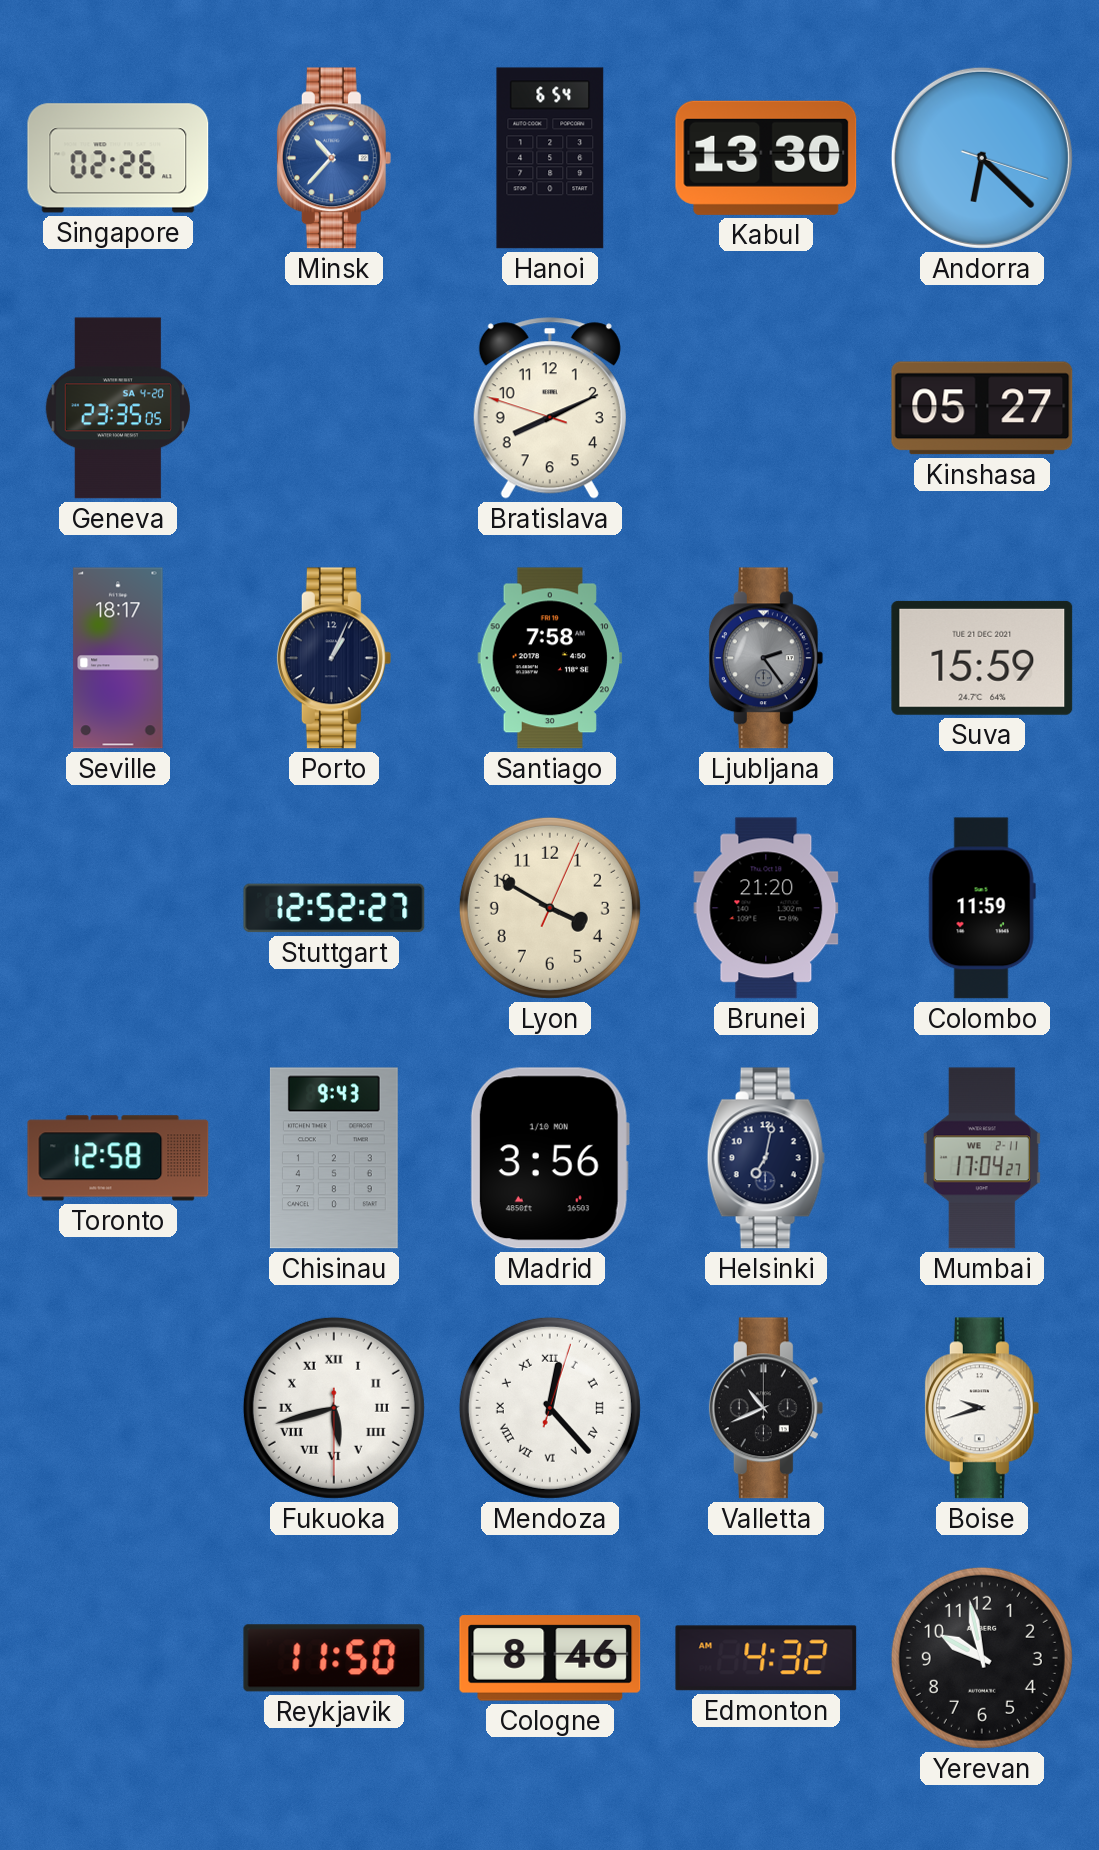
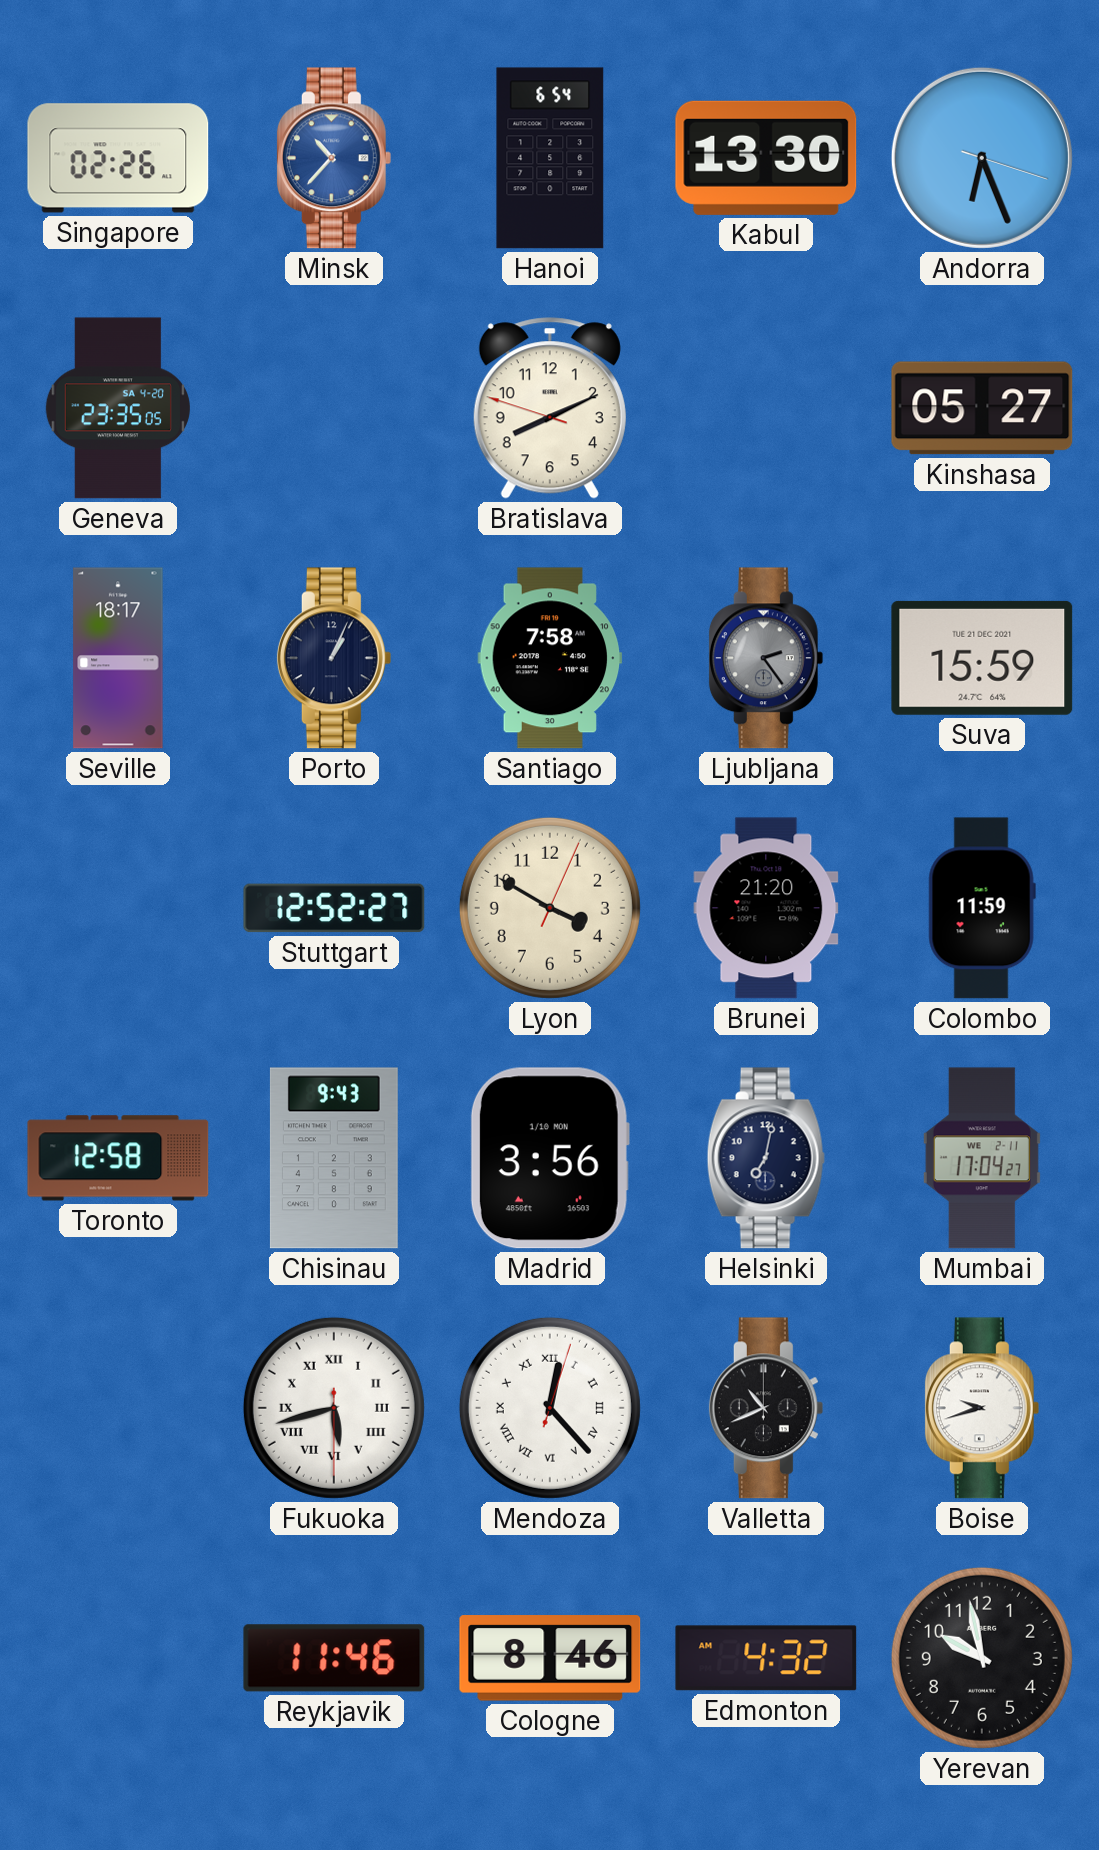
Andorra: 6:22 -> 6:26
Reykjavik: 11:50 -> 11:46
